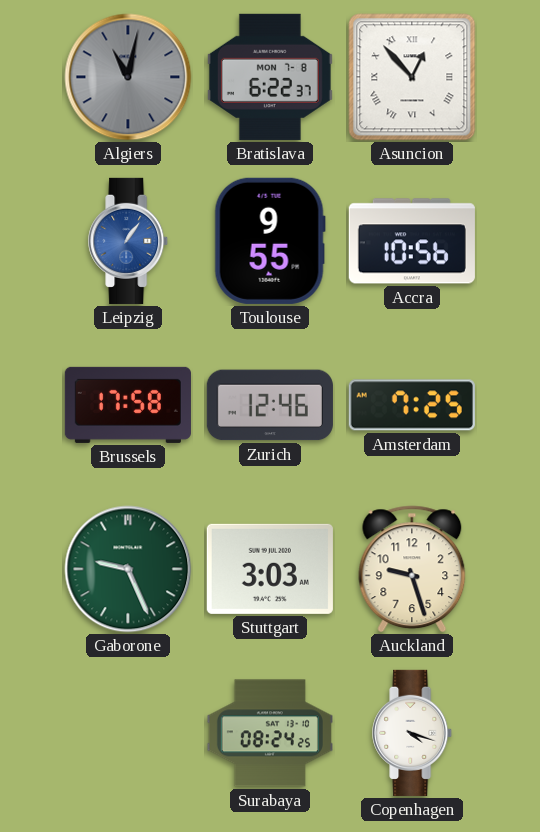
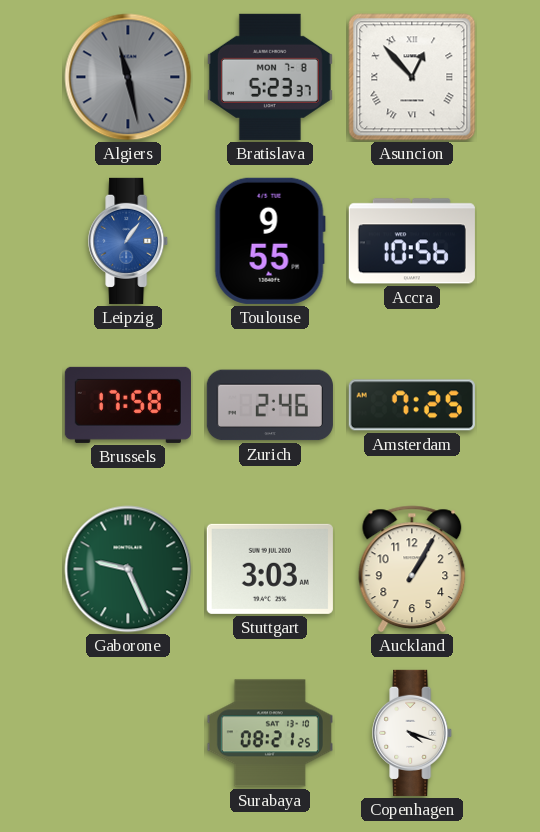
Algiers: 11:02 -> 11:28
Bratislava: 6:22 -> 5:23
Zurich: 12:46 -> 2:46
Auckland: 9:27 -> 1:05
Surabaya: 08:24 -> 08:21
